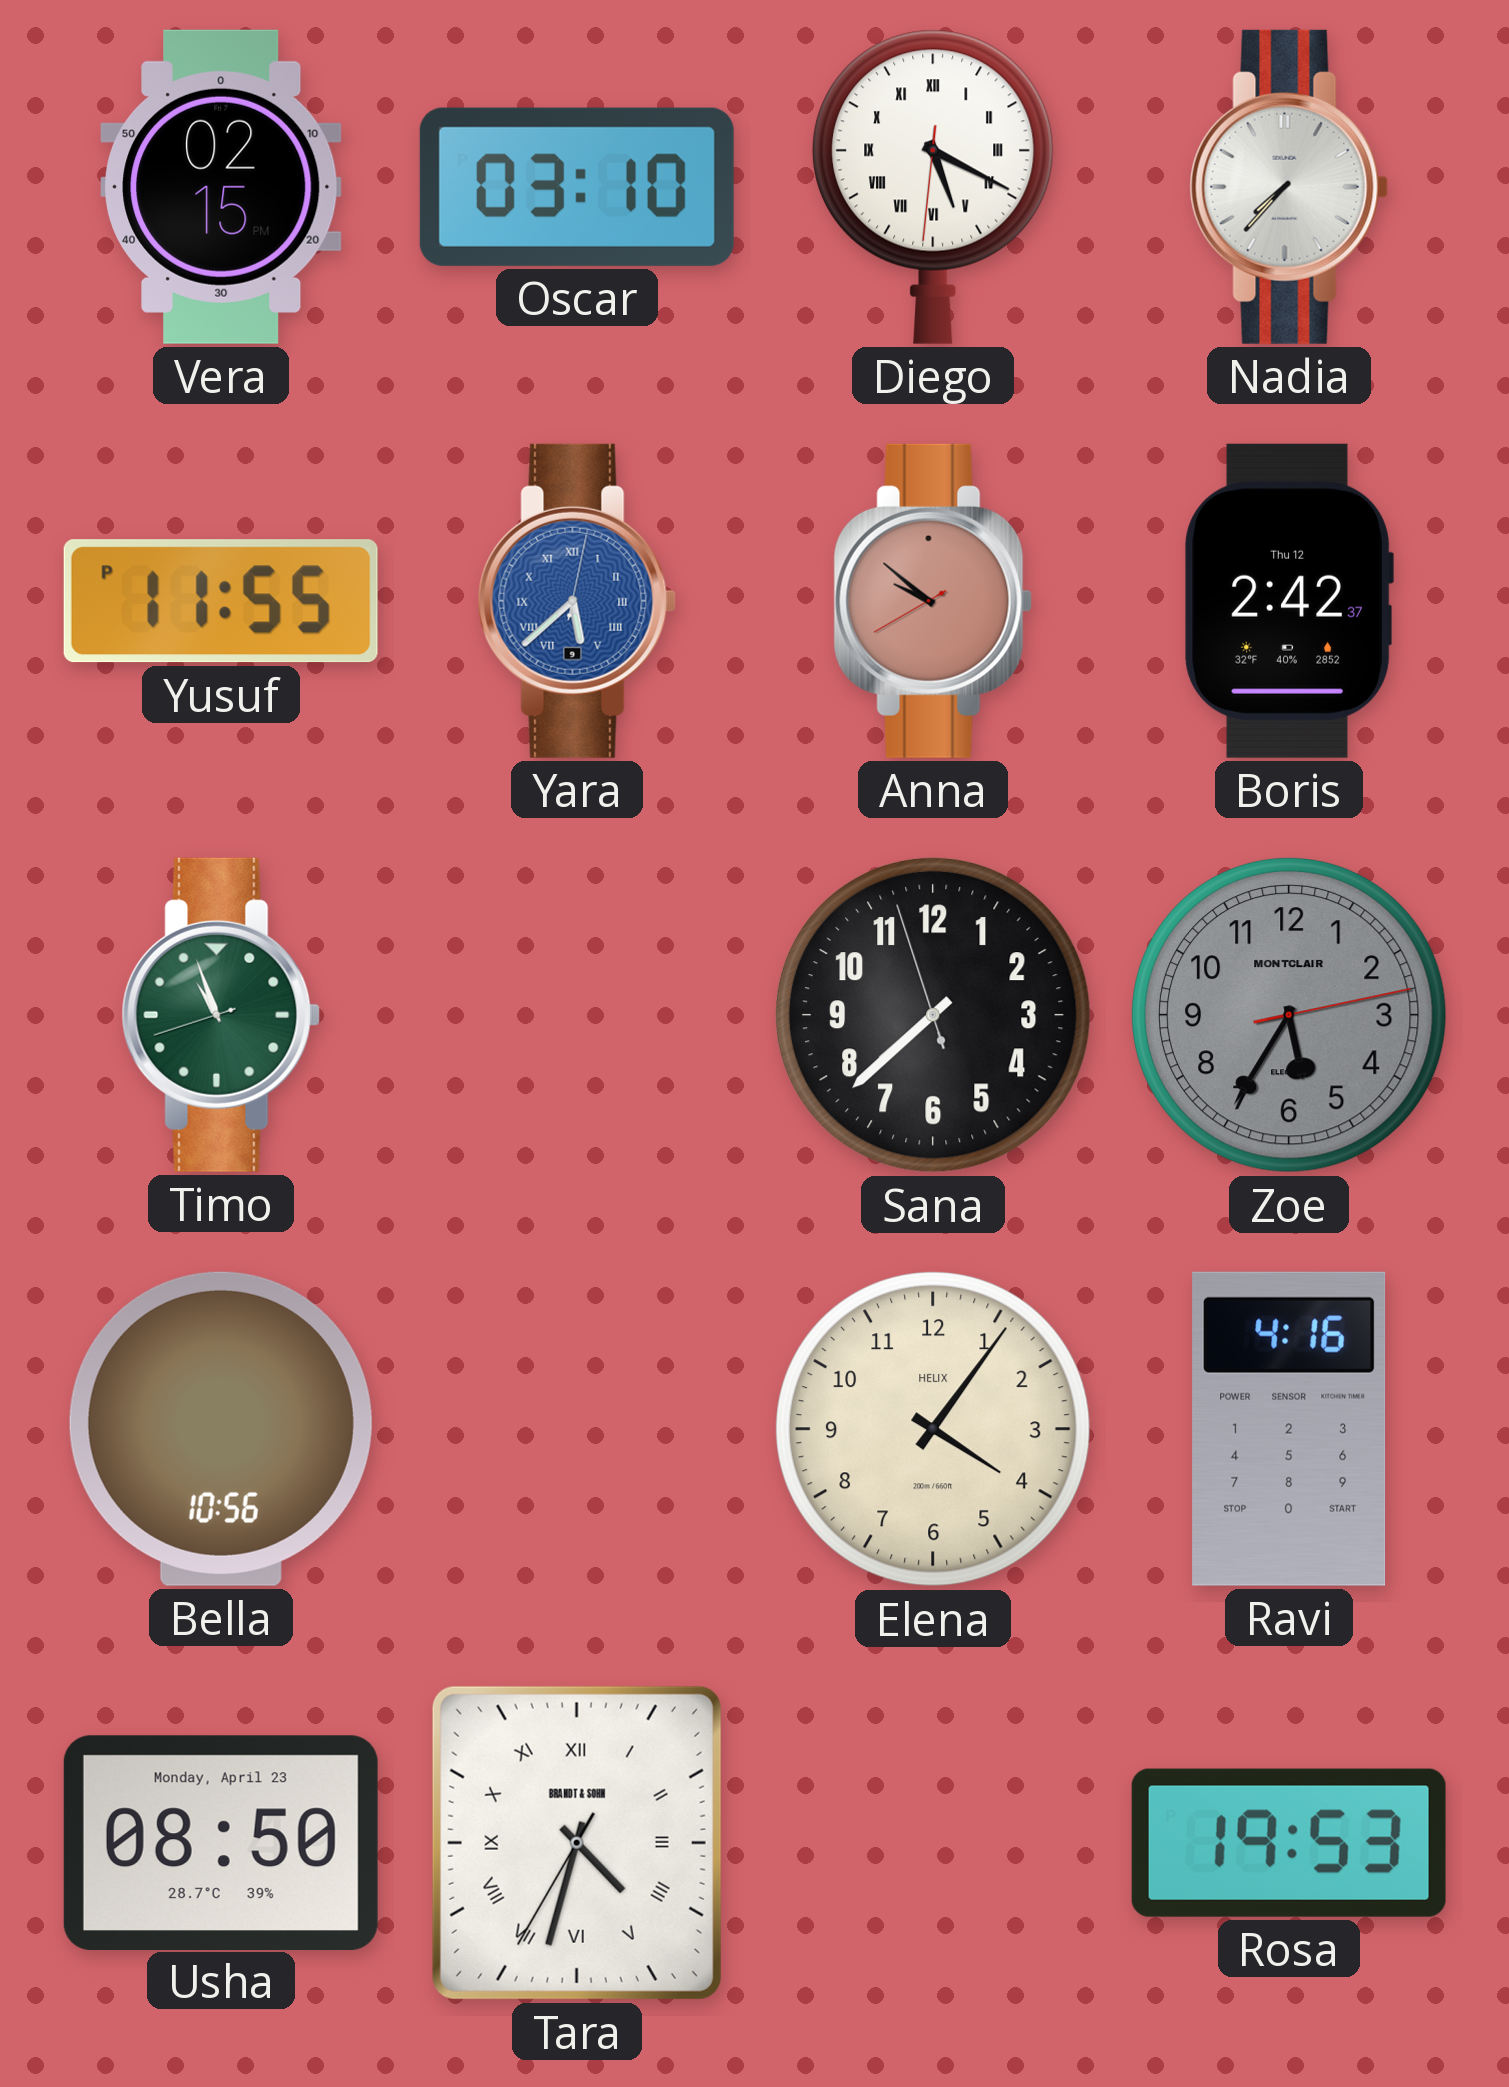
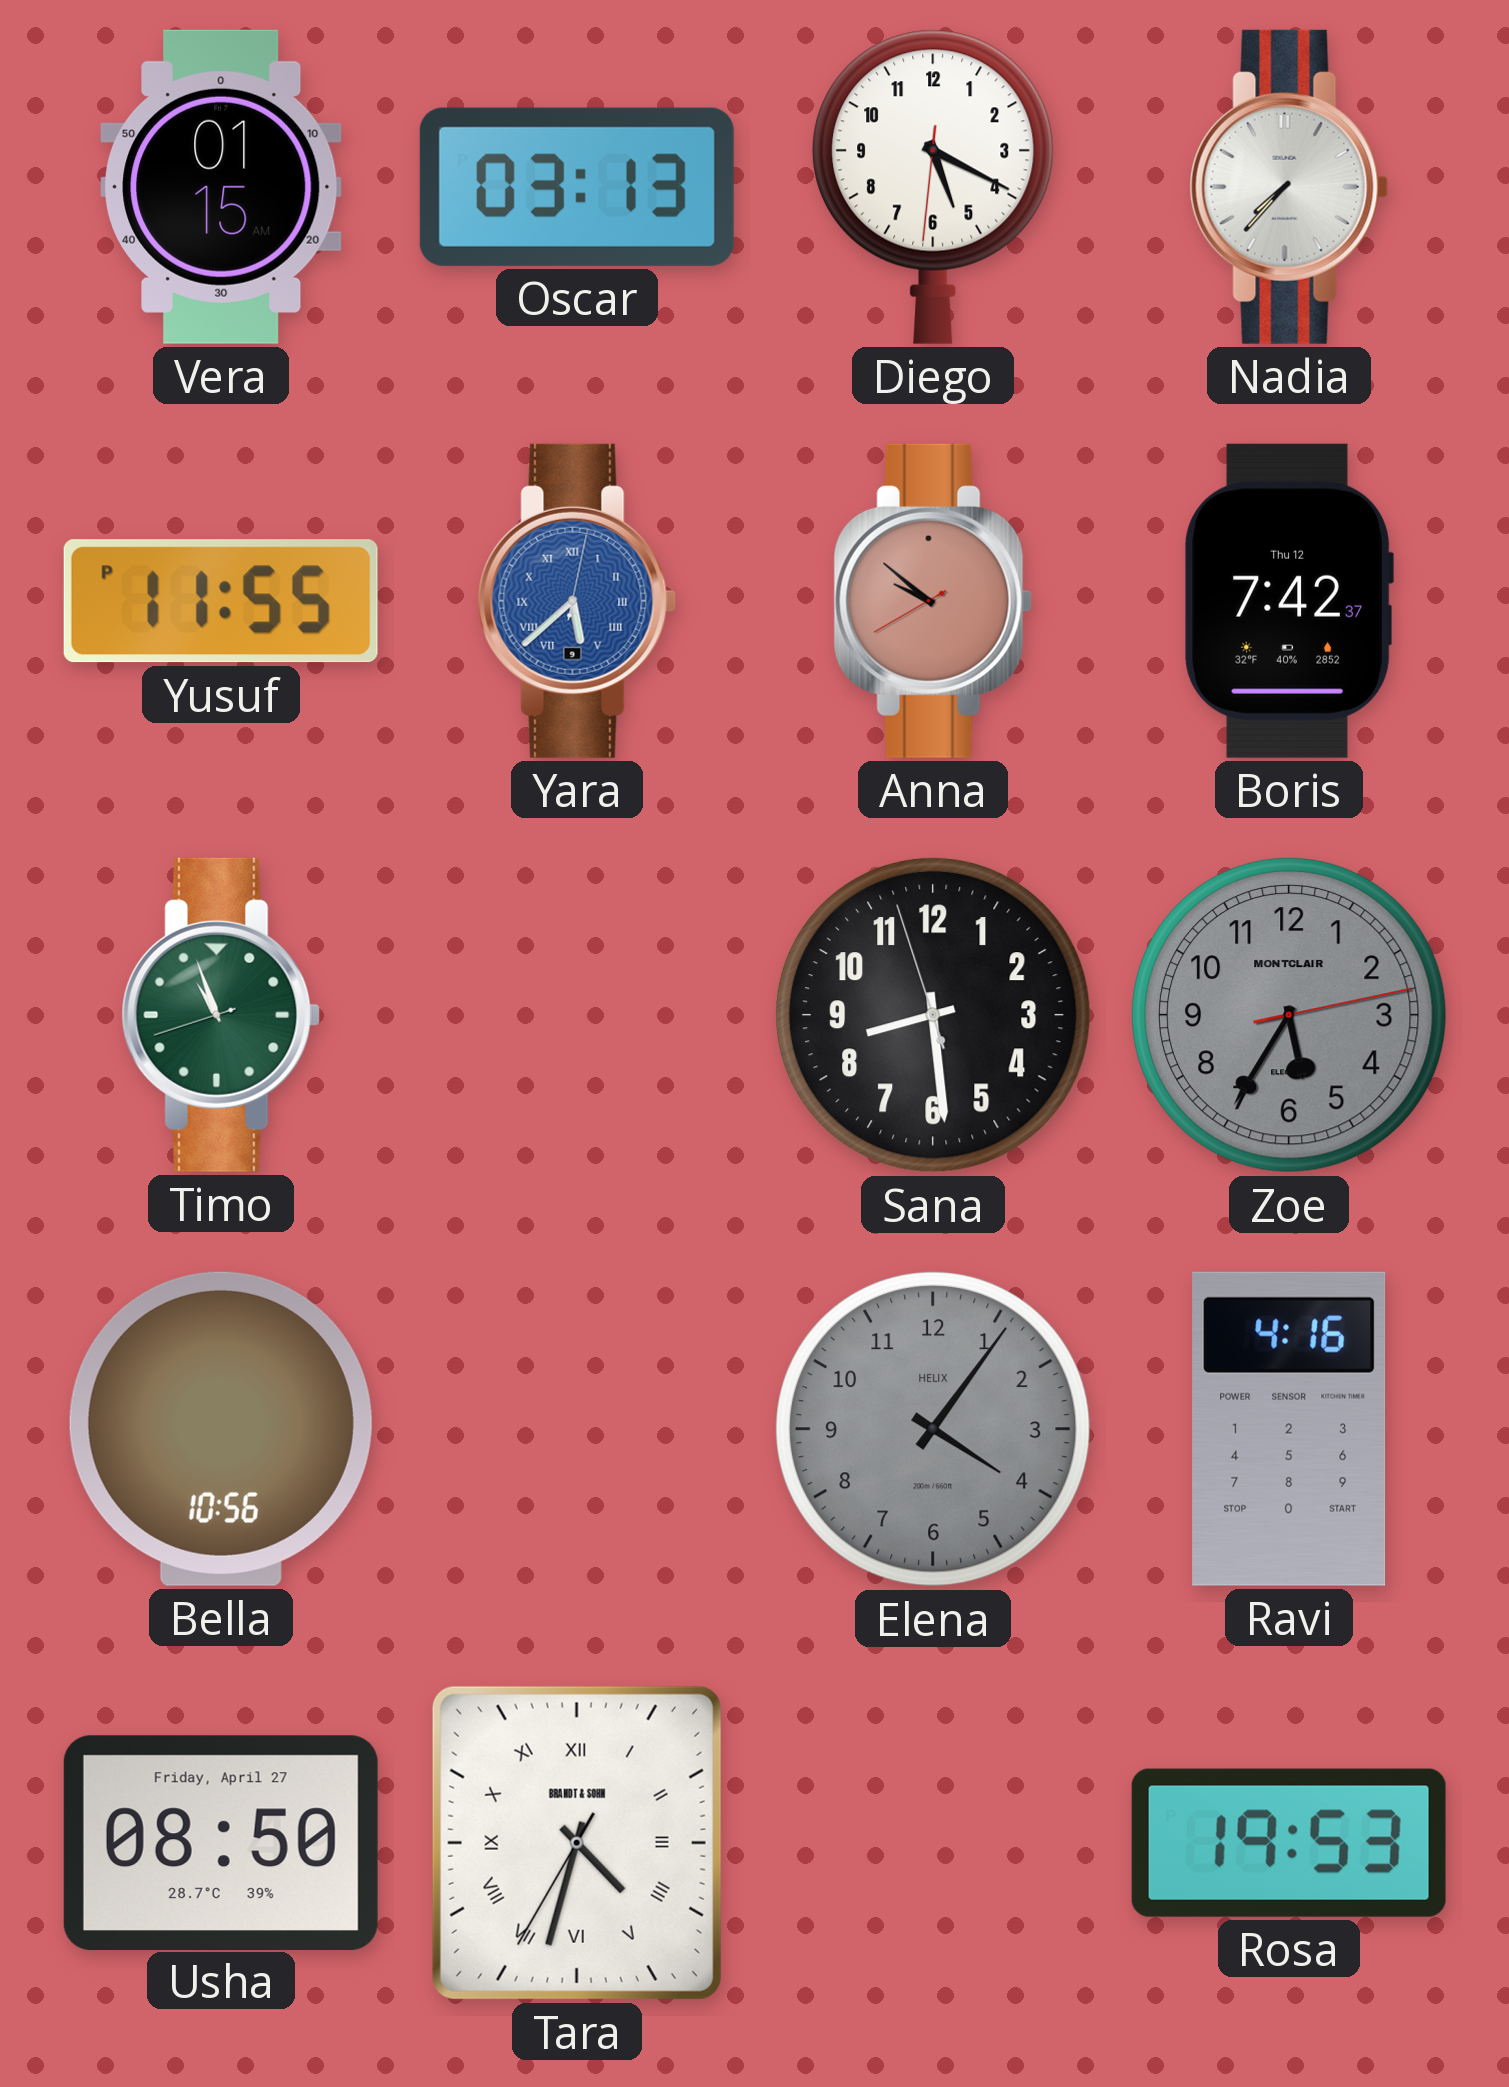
Vera: 02:15 -> 01:15
Oscar: 03:10 -> 03:13
Diego numerals: Roman -> Arabic
Boris: 2:42 -> 7:42
Sana: 7:37 -> 8:28
Elena dial: cream -> grey
Usha date: Monday, April 23 -> Friday, April 27
